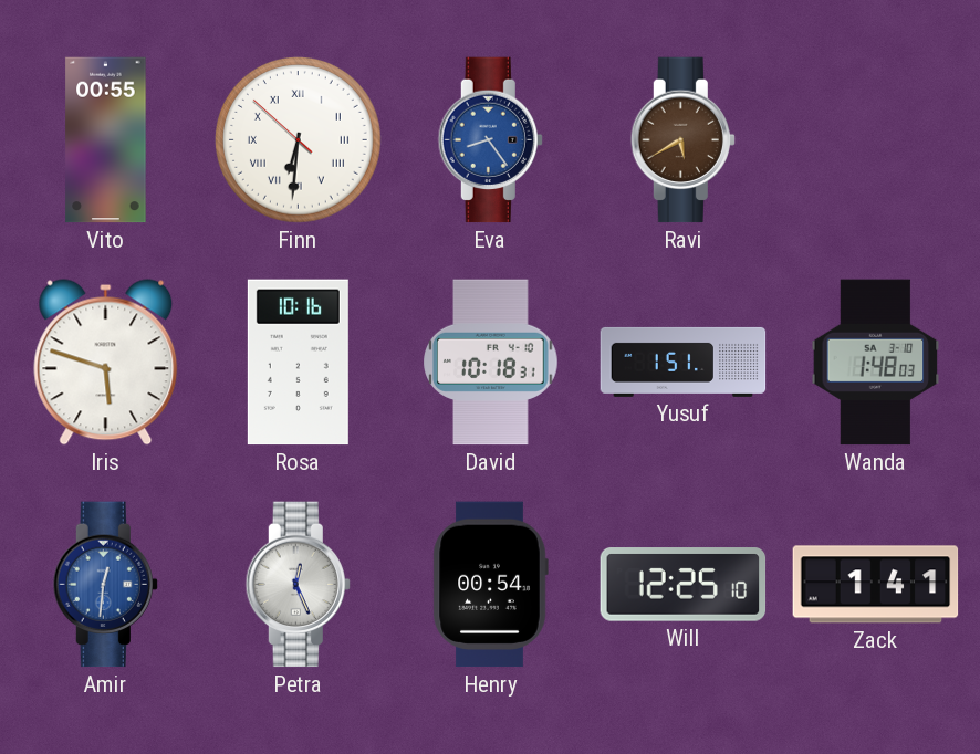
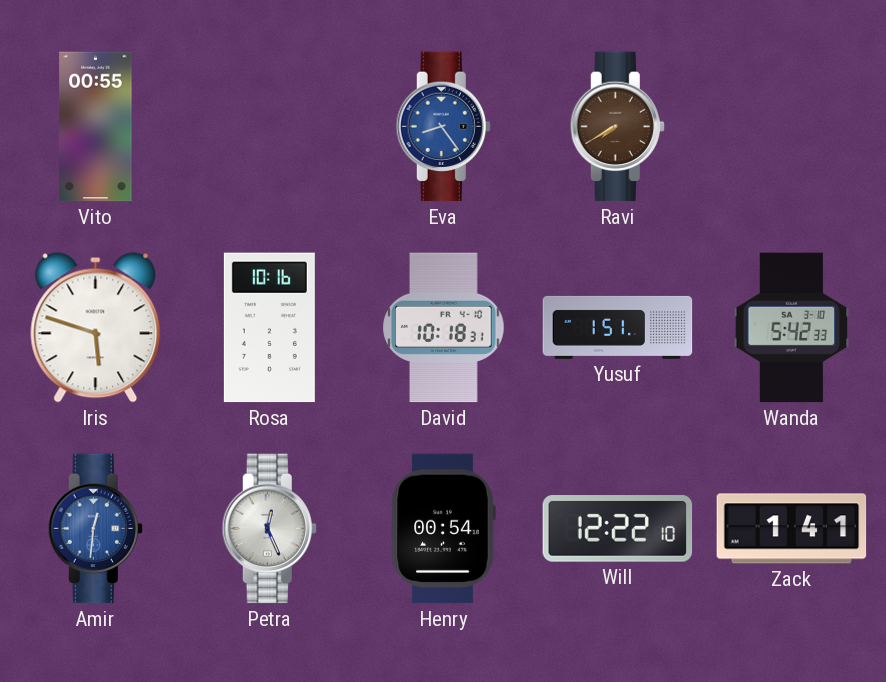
Finn: 6:30 -> none
Ravi: 5:40 -> 7:40
Wanda: 1:48 -> 5:42
Will: 12:25 -> 12:22
